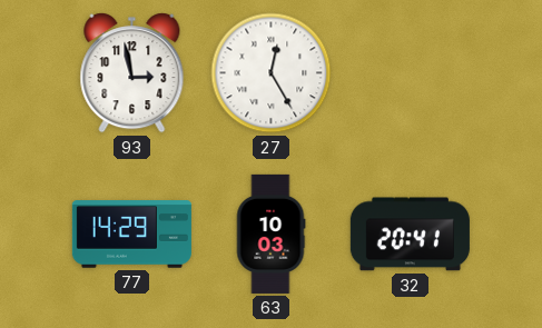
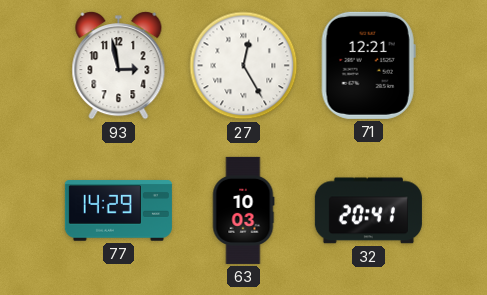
71: none -> 12:21
